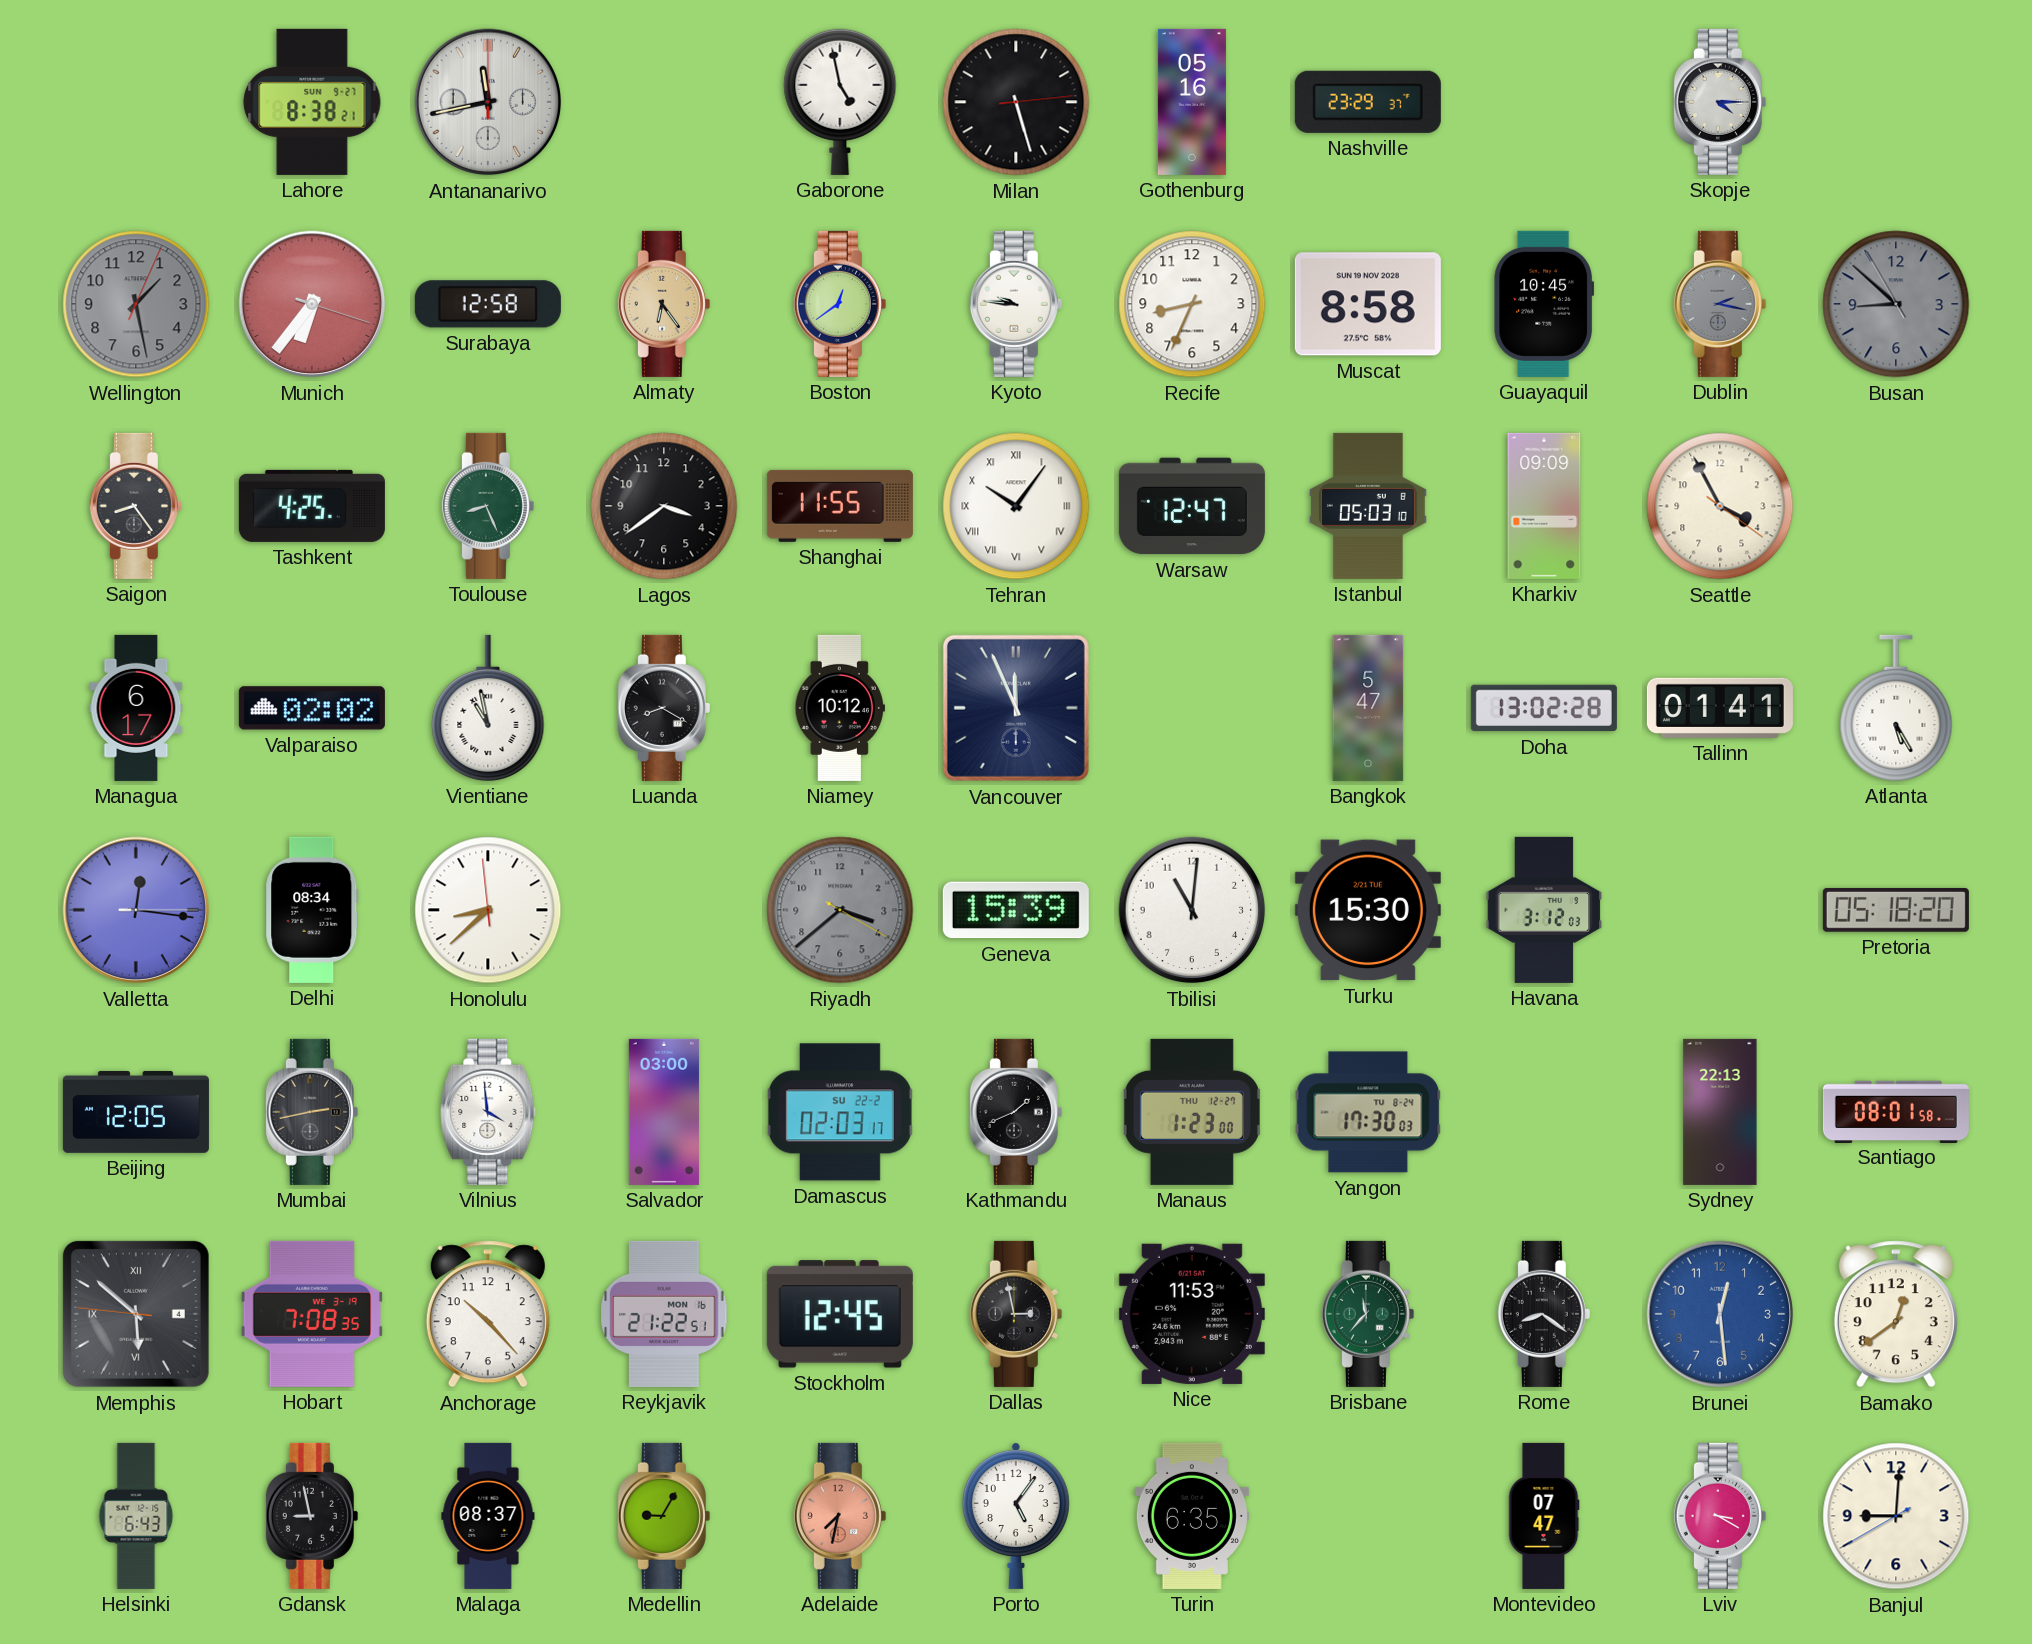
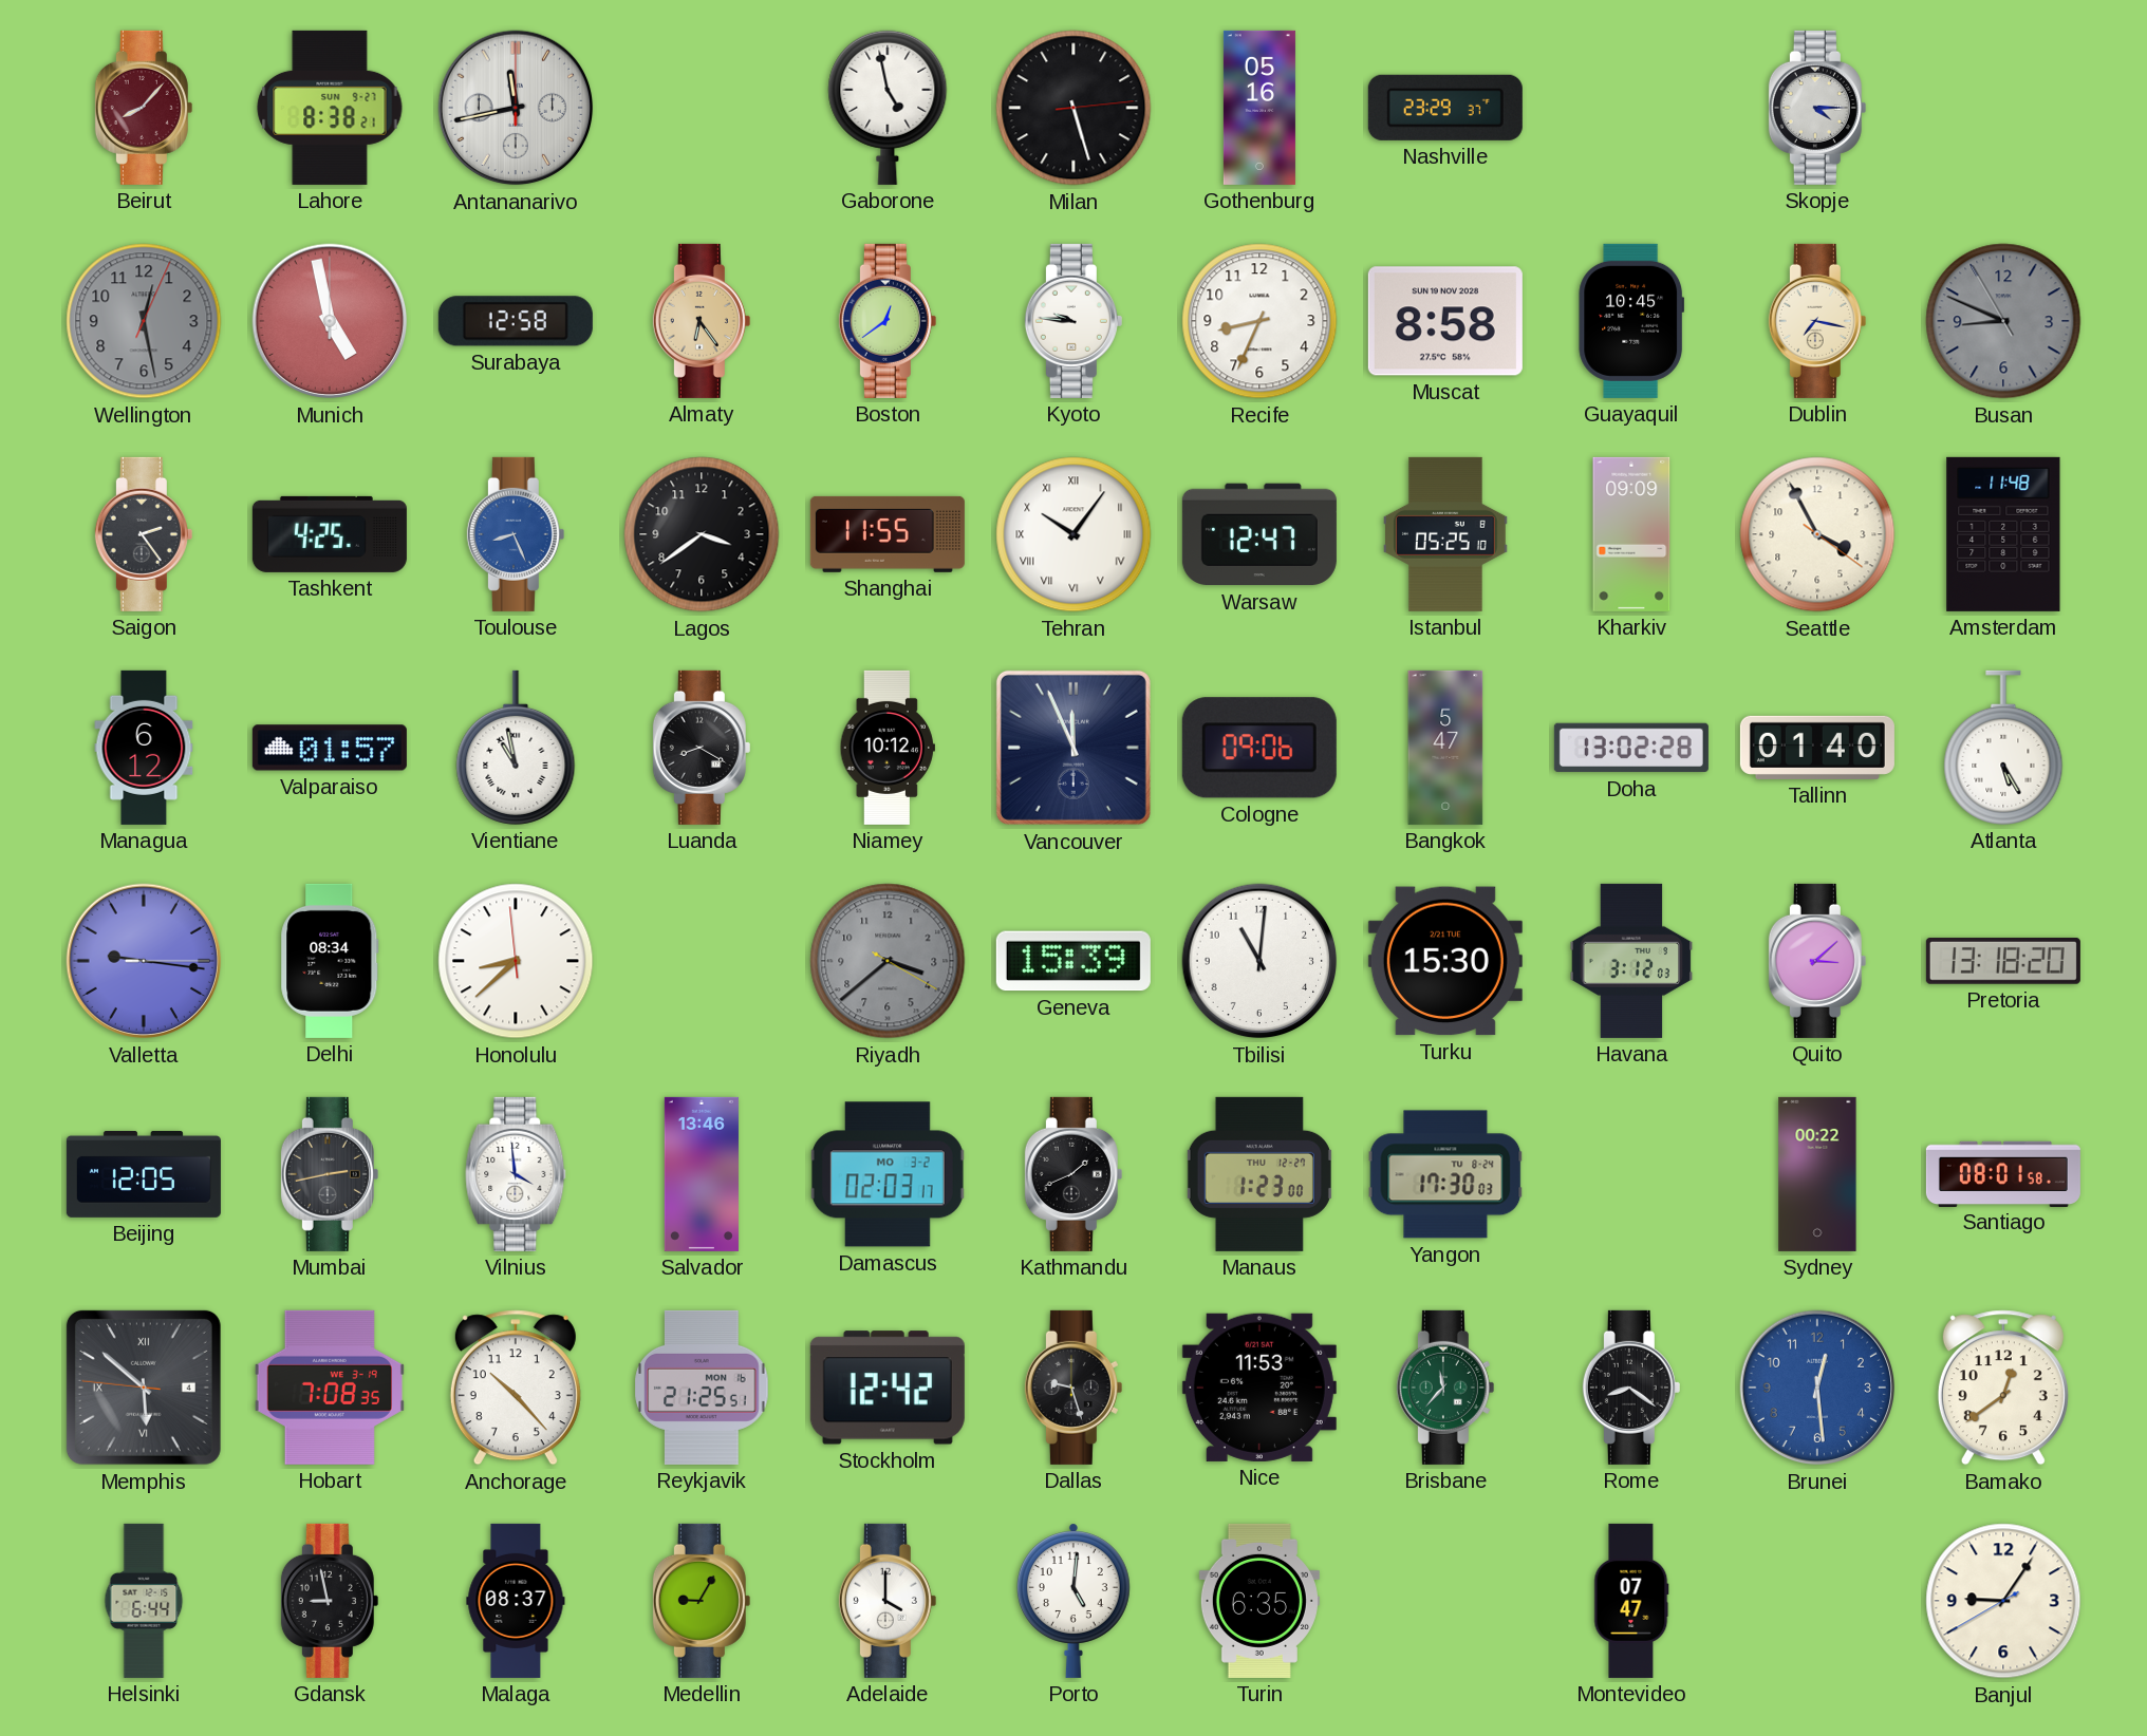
Beirut: none -> 8:07
Wellington: 1:28 -> 12:28
Munich: 6:36 -> 4:58
Dublin: 2:17 -> 7:17
Dublin dial: grey -> cream
Busan: 8:51 -> 8:48
Saigon: 8:24 -> 2:24
Toulouse dial: green -> blue
Istanbul: 05:03 -> 05:25
Amsterdam: none -> 11:48
Managua: 6:17 -> 6:12
Valparaiso: 02:02 -> 01:57
Cologne: none -> 09:06
Tallinn: 01:41 -> 01:40
Valletta: 12:16 -> 9:16
Quito: none -> 3:08
Pretoria: 05:18 -> 13:18
Salvador: 03:00 -> 13:46
Damascus date: SU 22-2 -> MO 3-2
Sydney: 22:13 -> 00:22
Reykjavik: 21:22 -> 21:25
Stockholm: 12:45 -> 12:42
Dallas: 2:58 -> 9:27
Helsinki: 6:43 -> 6:44
Adelaide: 7:32 -> 4:00
Adelaide dial: salmon -> white
Porto: 5:06 -> 5:01
Lviv: 3:20 -> none
Banjul: 9:00 -> 9:05
